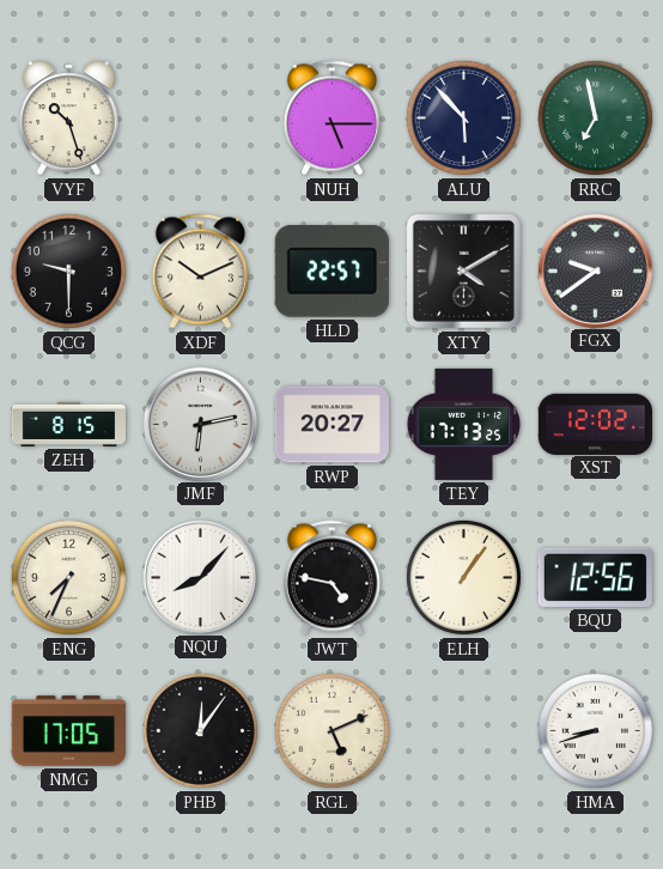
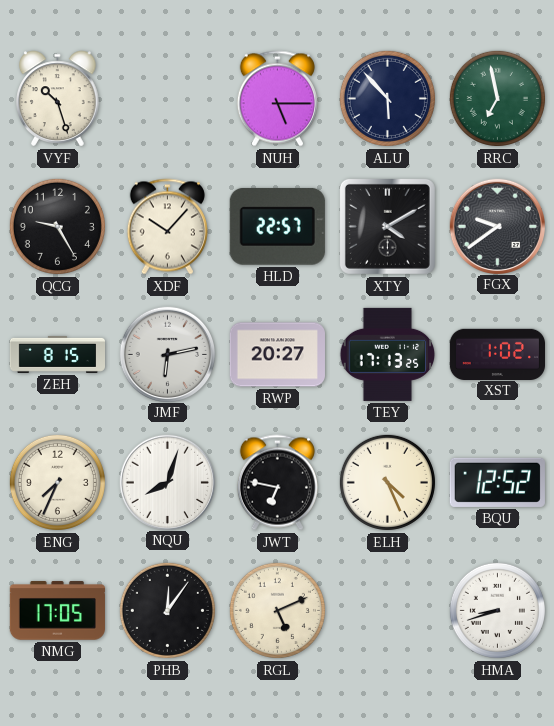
QCG: 9:30 -> 9:25
XDF: 10:11 -> 10:07
XST: 12:02 -> 1:02
NQU: 8:07 -> 8:03
JWT: 4:47 -> 6:47
ELH: 1:06 -> 4:26
BQU: 12:56 -> 12:52
